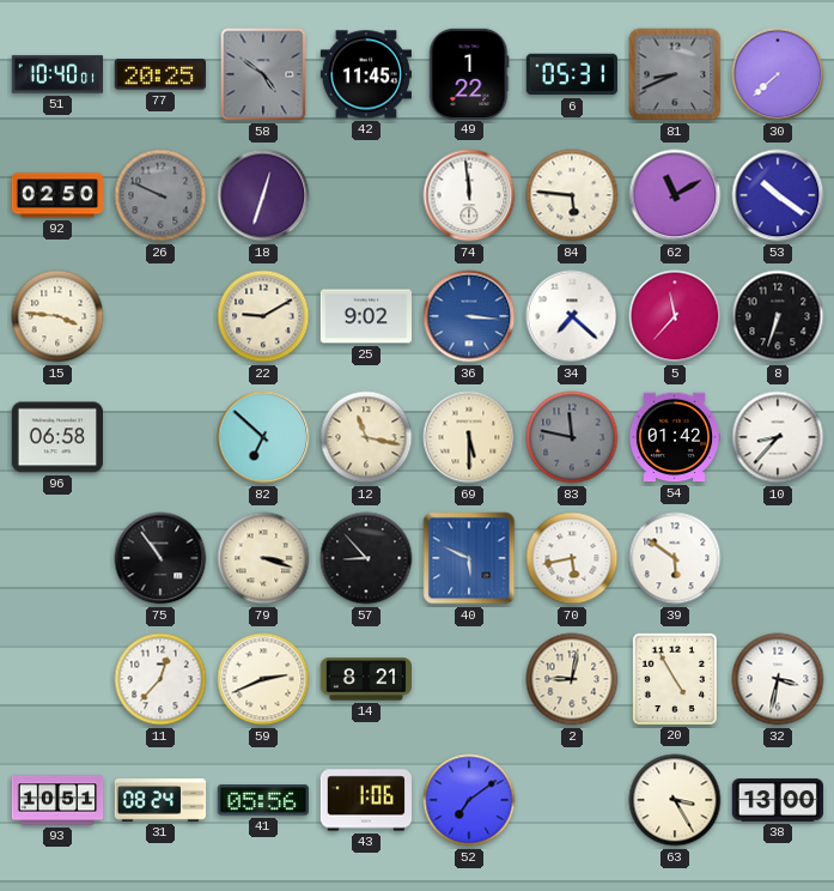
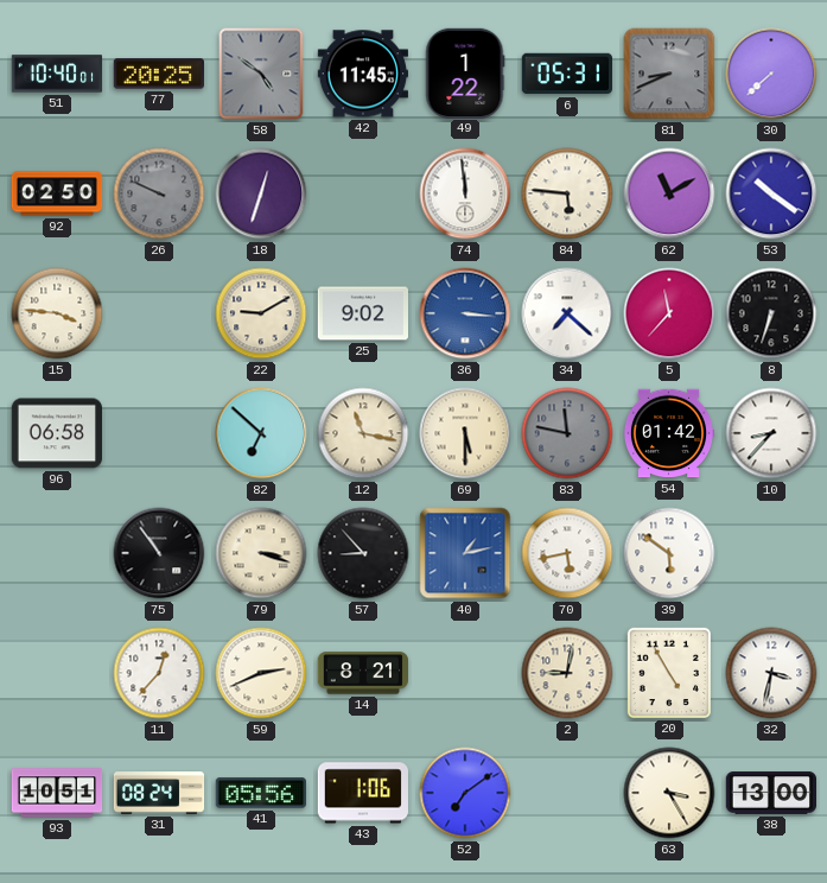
40: 5:49 -> 1:13
